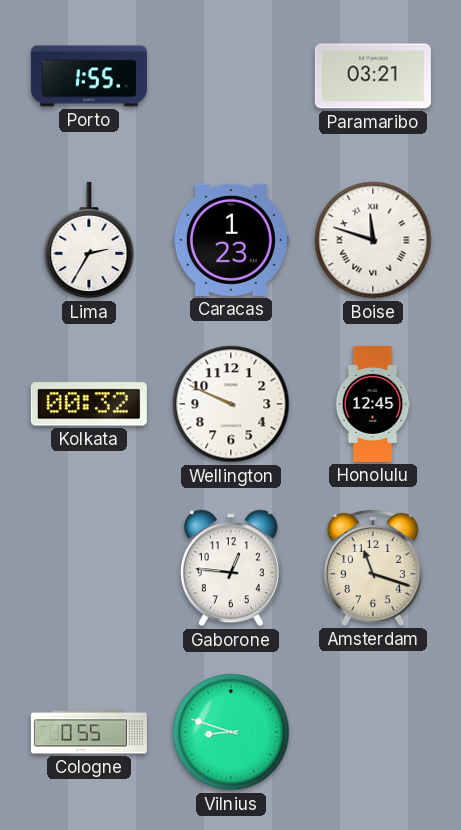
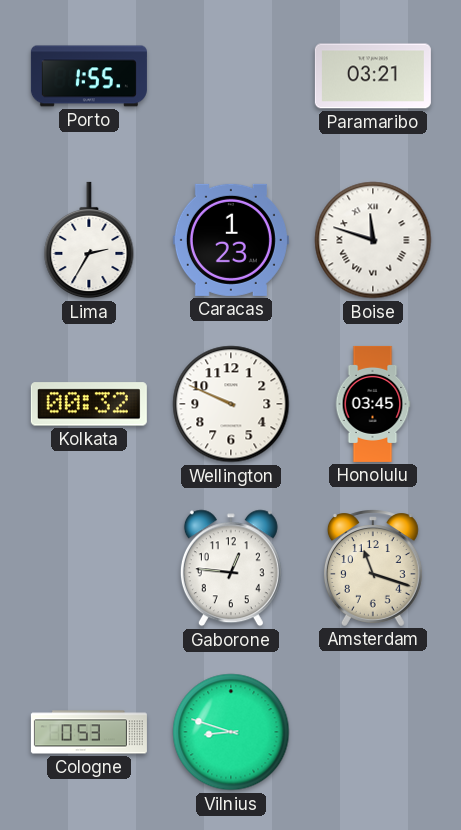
Honolulu: 12:45 -> 03:45
Cologne: 0:55 -> 0:53
